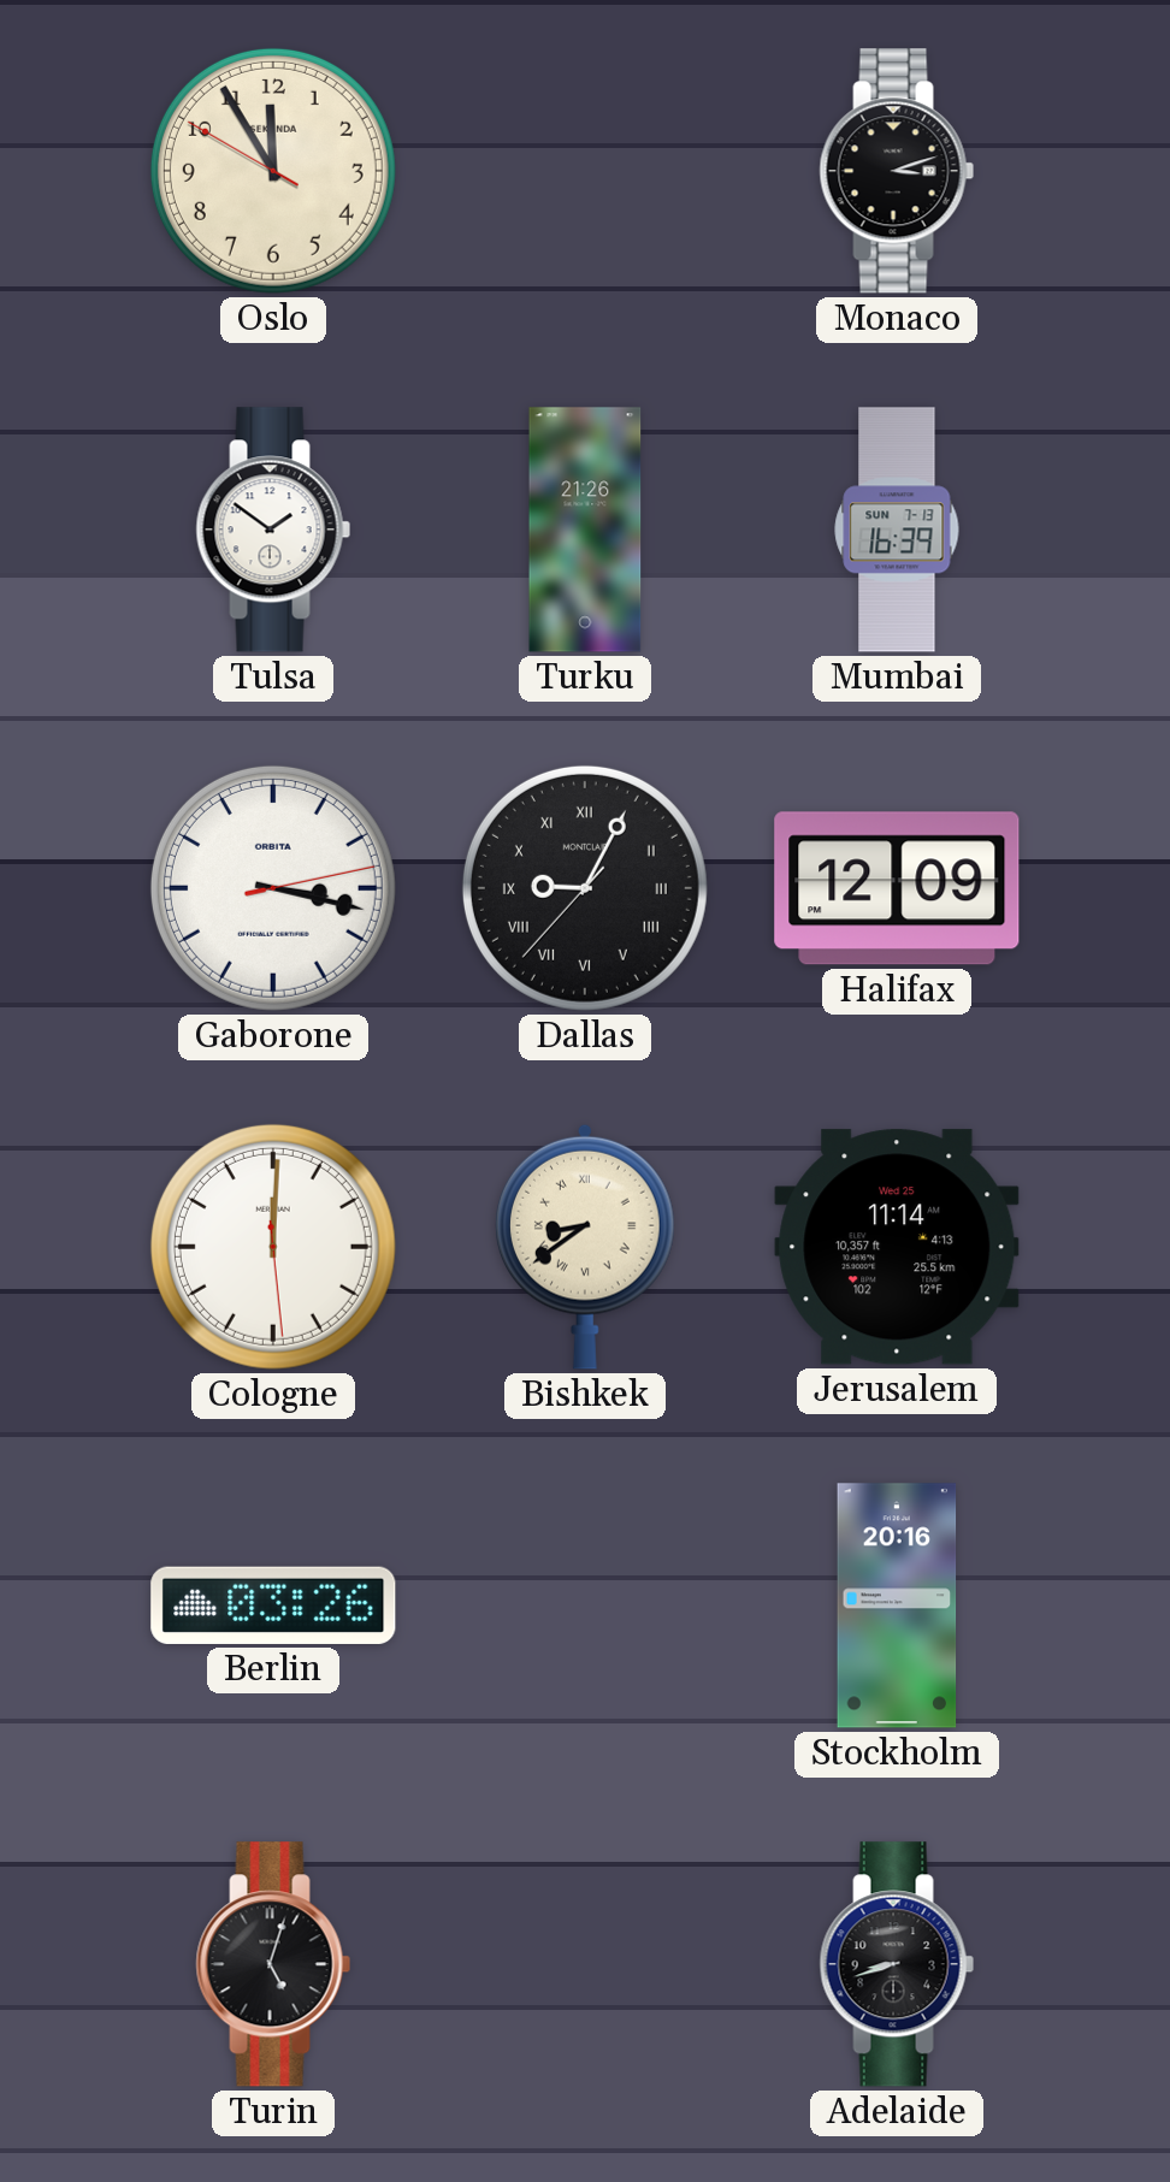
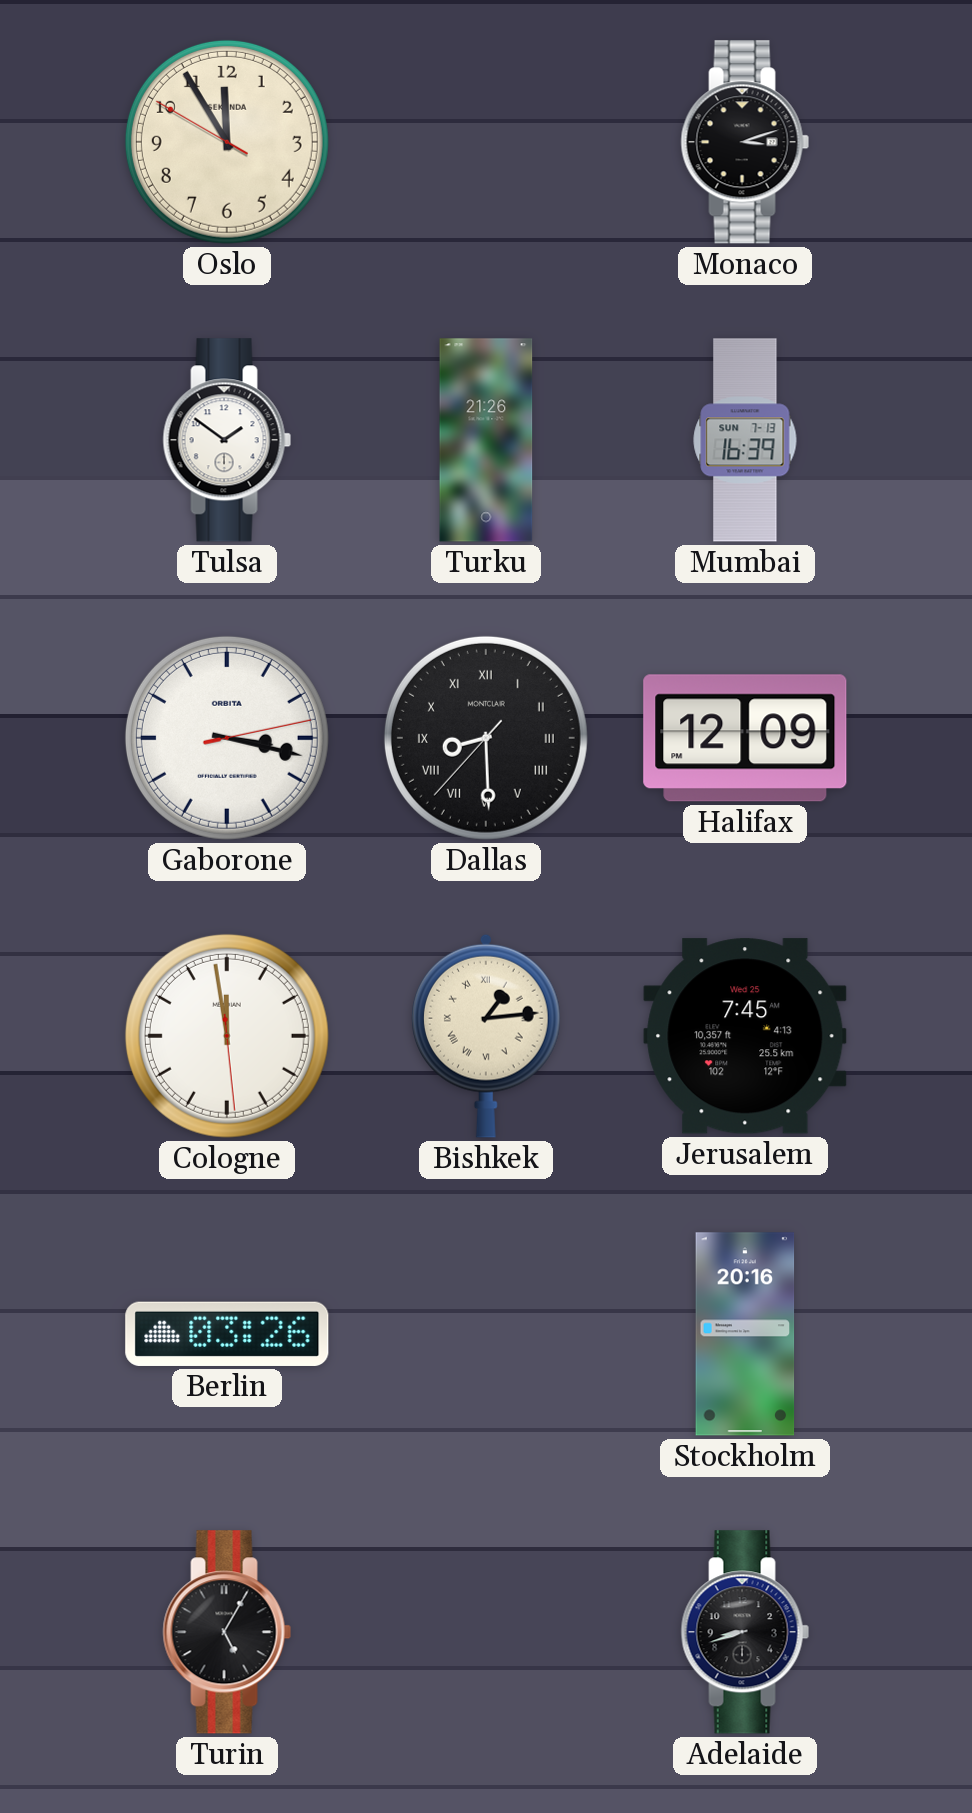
Dallas: 9:04 -> 8:29
Cologne: 12:00 -> 11:58
Bishkek: 8:39 -> 1:14
Jerusalem: 11:14 -> 7:45
Turin: 5:03 -> 5:05
